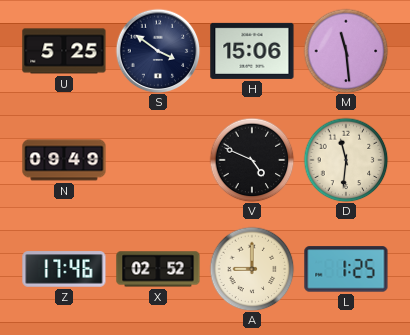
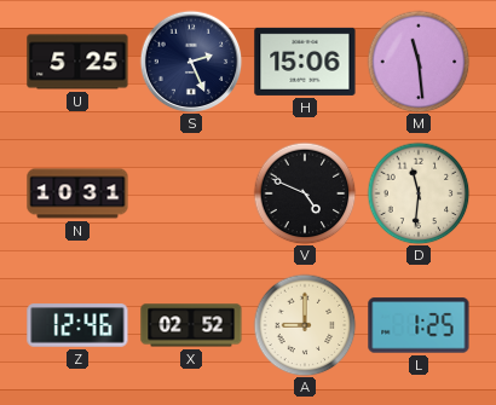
S: 3:51 -> 2:26
N: 09:49 -> 10:31
Z: 17:46 -> 12:46
